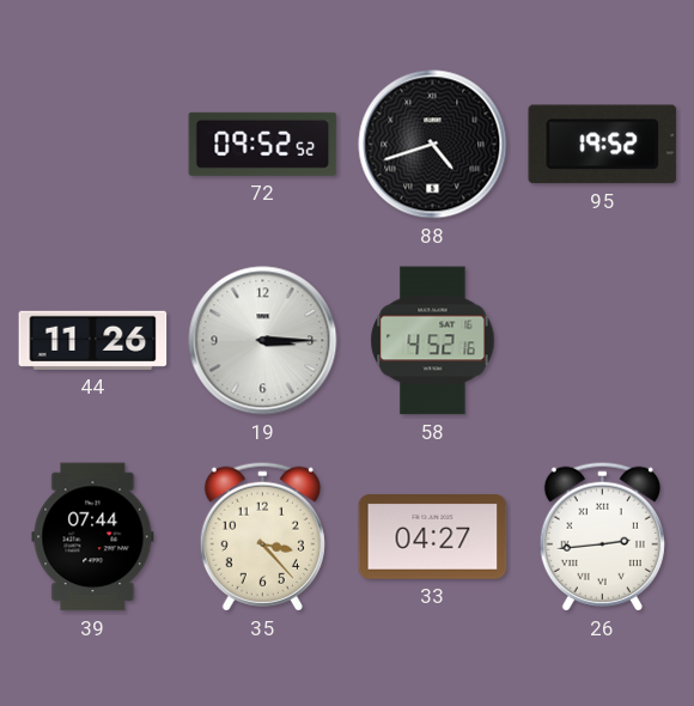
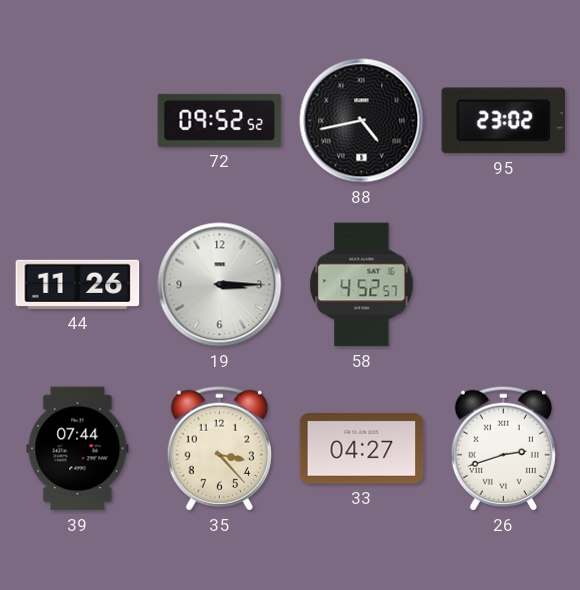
88: 4:42 -> 4:43
95: 19:52 -> 23:02
58: 4:52:16 -> 4:52:57
26: 2:44 -> 2:42
